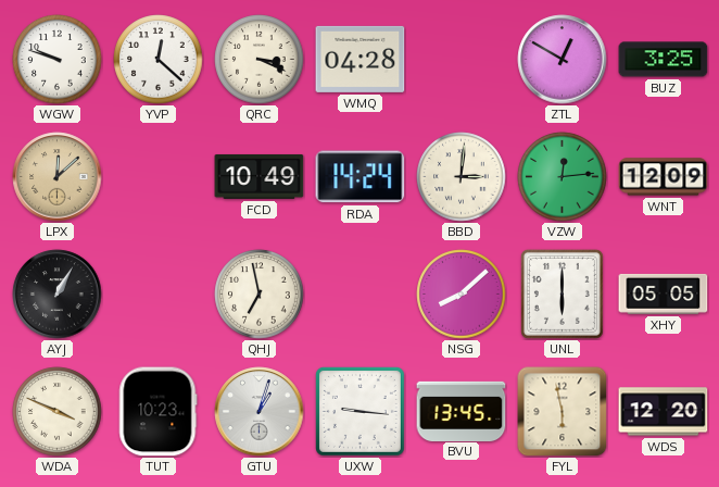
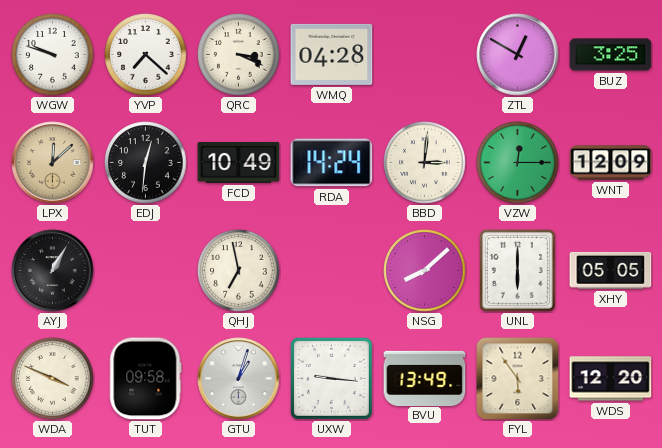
YVP: 12:22 -> 7:22
EDJ: none -> 12:31
VZW: 12:14 -> 12:15
TUT: 10:23 -> 09:58
BVU: 13:45 -> 13:49
FYL: 5:58 -> 5:54
